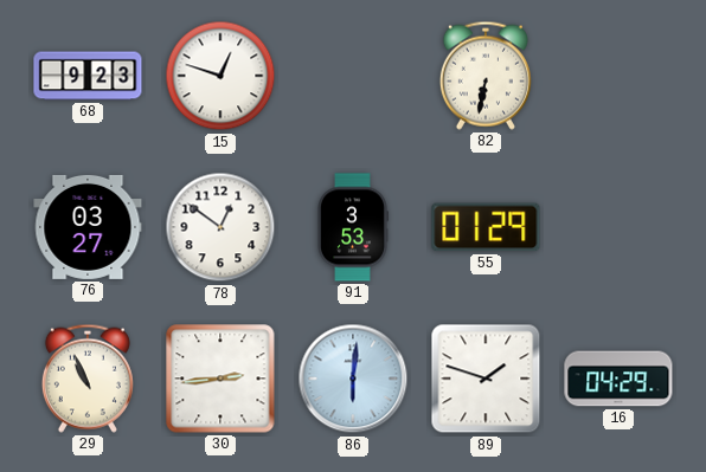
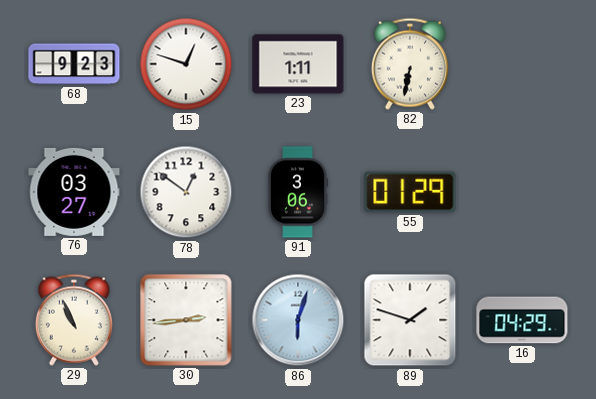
23: none -> 1:11
91: 3:53 -> 3:06
86: 6:01 -> 6:03
